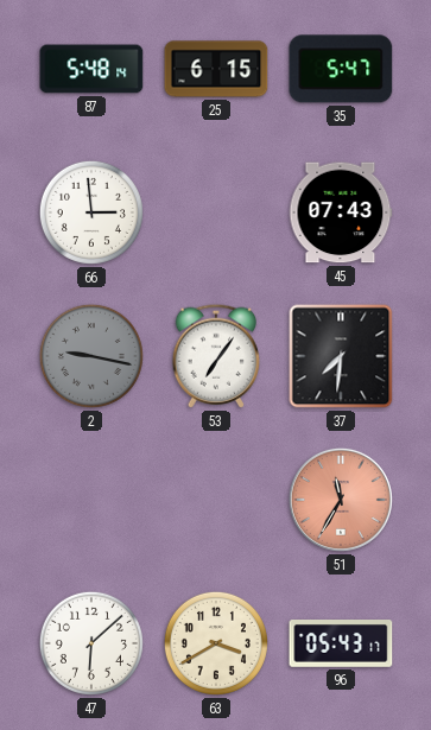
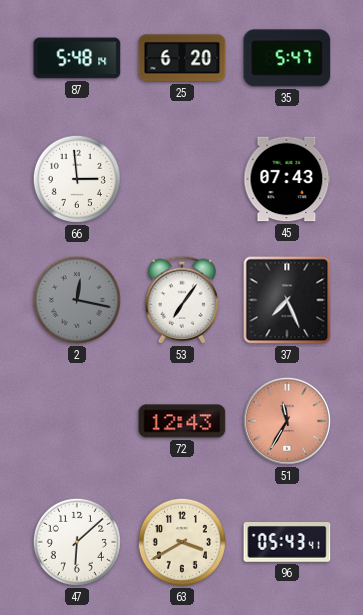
25: 6:15 -> 6:20
2: 9:17 -> 12:17
37: 7:31 -> 7:26
72: none -> 12:43
96: 05:43:17 -> 05:43:41
